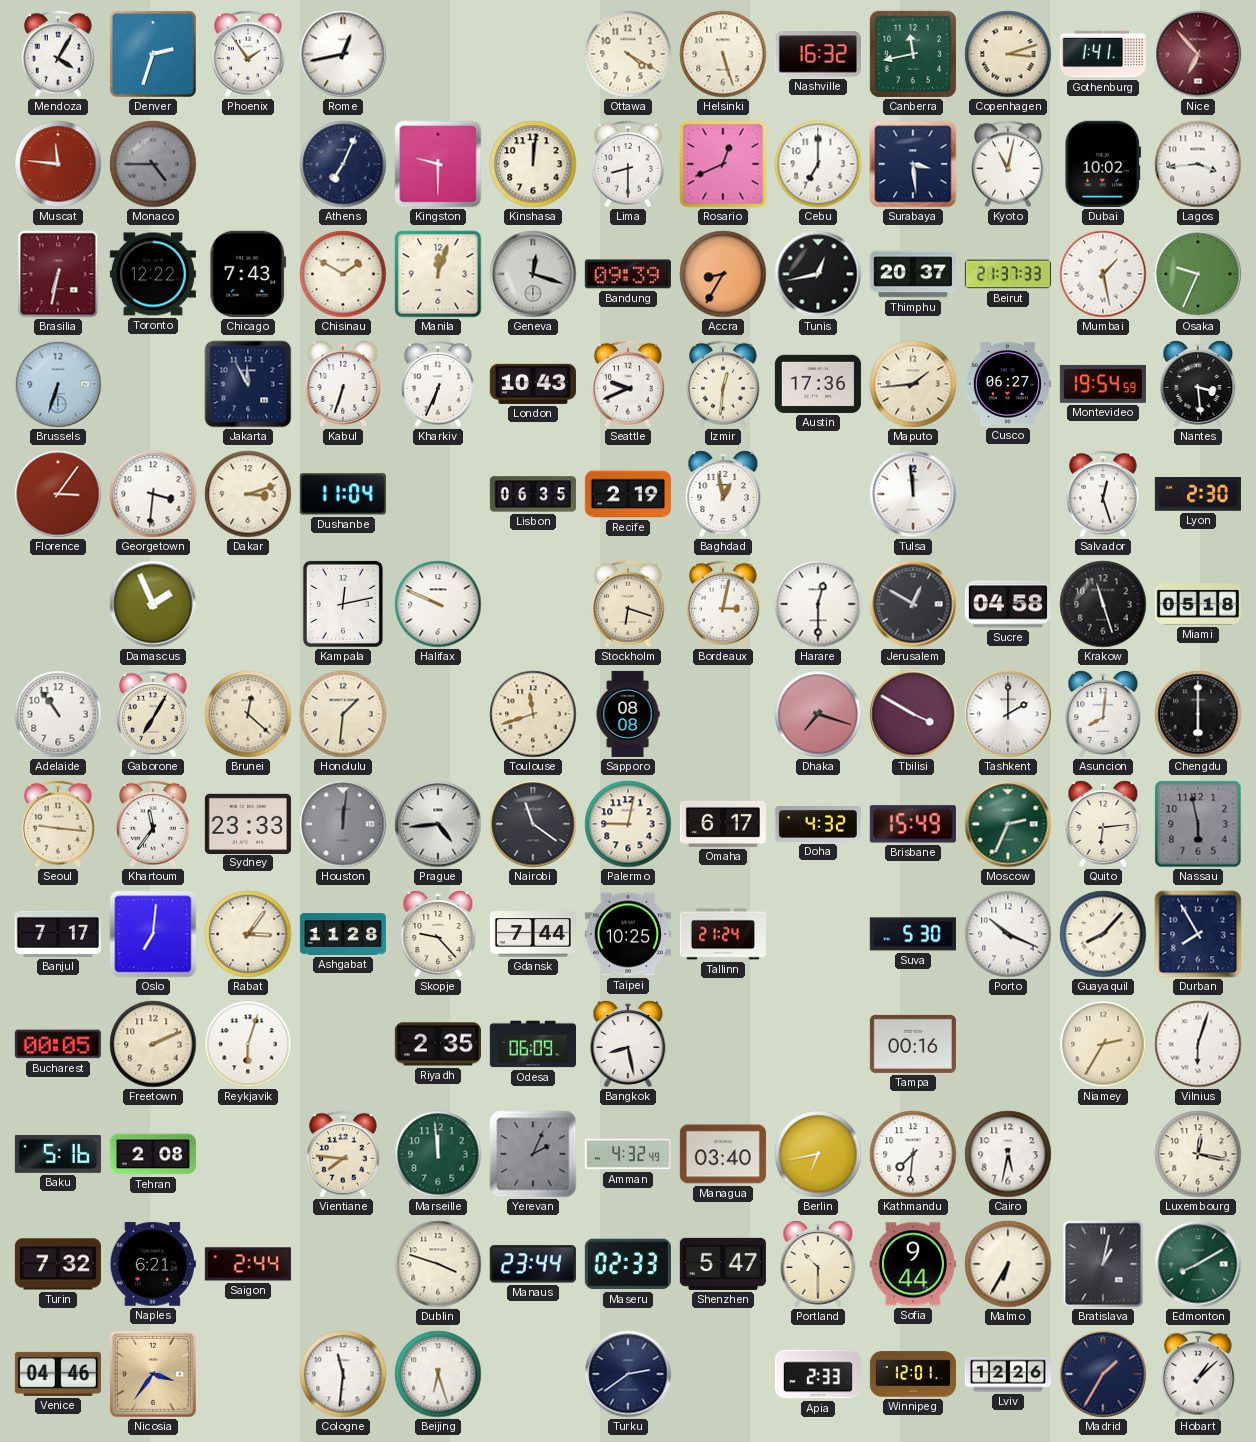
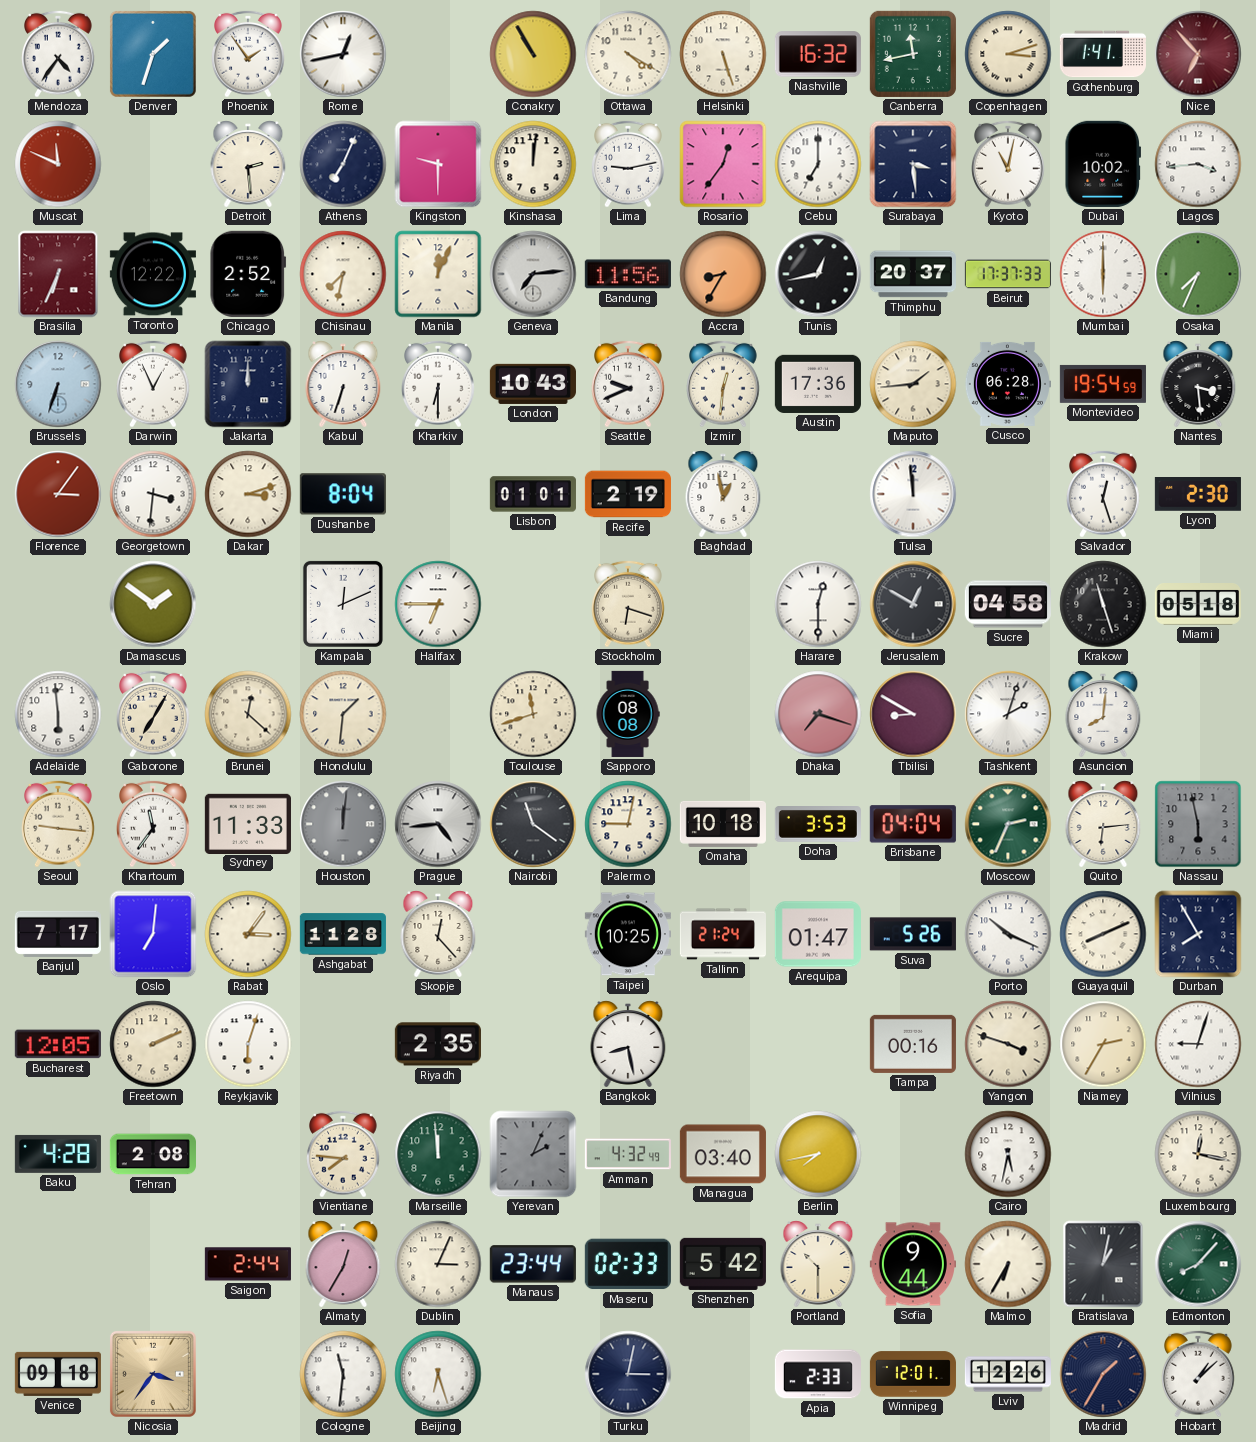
Mendoza: 4:05 -> 4:36
Denver: 2:33 -> 1:33
Conakry: none -> 10:55
Muscat: 11:46 -> 11:49
Monaco: 4:45 -> none
Detroit: none -> 2:29
Lima: 8:30 -> 9:13
Rosario: 12:41 -> 12:36
Brasilia: 6:32 -> 6:34
Chicago: 7:43 -> 2:52
Chisinau: 1:50 -> 7:32
Manila: 12:03 -> 12:04
Geneva: 12:18 -> 7:14
Bandung: 09:39 -> 11:56
Beirut: 21:37 -> 17:37
Mumbai: 1:28 -> 6:00
Osaka: 9:34 -> 7:34
Darwin: none -> 12:56
Jakarta: 11:55 -> 12:00
Kharkiv: 6:34 -> 6:30
Cusco: 06:27 -> 06:28
Dushanbe: 11:04 -> 8:04
Lisbon: 06:35 -> 01:01
Damascus: 1:56 -> 1:51
Kampala: 12:13 -> 12:11
Halifax: 9:49 -> 6:45
Bordeaux: 3:02 -> none
Adelaide: 10:54 -> 5:59
Tbilisi: 3:50 -> 8:50
Tashkent: 2:00 -> 2:03
Chengdu: 6:00 -> none
Sydney: 23:33 -> 11:33
Omaha: 6:17 -> 10:18
Doha: 4:32 -> 3:53
Brisbane: 15:49 -> 04:04
Skopje: 9:23 -> 12:23
Gdansk: 7:44 -> none
Arequipa: none -> 01:47
Suva: 5:30 -> 5:26
Guayaquil: 8:07 -> 8:11
Bucharest: 00:05 -> 12:05
Odesa: 06:09 -> none
Yangon: none -> 3:48
Vilnius: 6:03 -> 9:03
Baku: 5:16 -> 4:28
Berlin: 6:43 -> 7:43
Kathmandu: 7:31 -> none
Turin: 7:32 -> none
Naples: 6:21 -> none
Almaty: none -> 12:35
Dublin: 3:48 -> 3:04
Shenzhen: 5:47 -> 5:42
Edmonton: 8:10 -> 8:07
Venice: 04:46 -> 09:18
Turku: 2:39 -> 3:02
